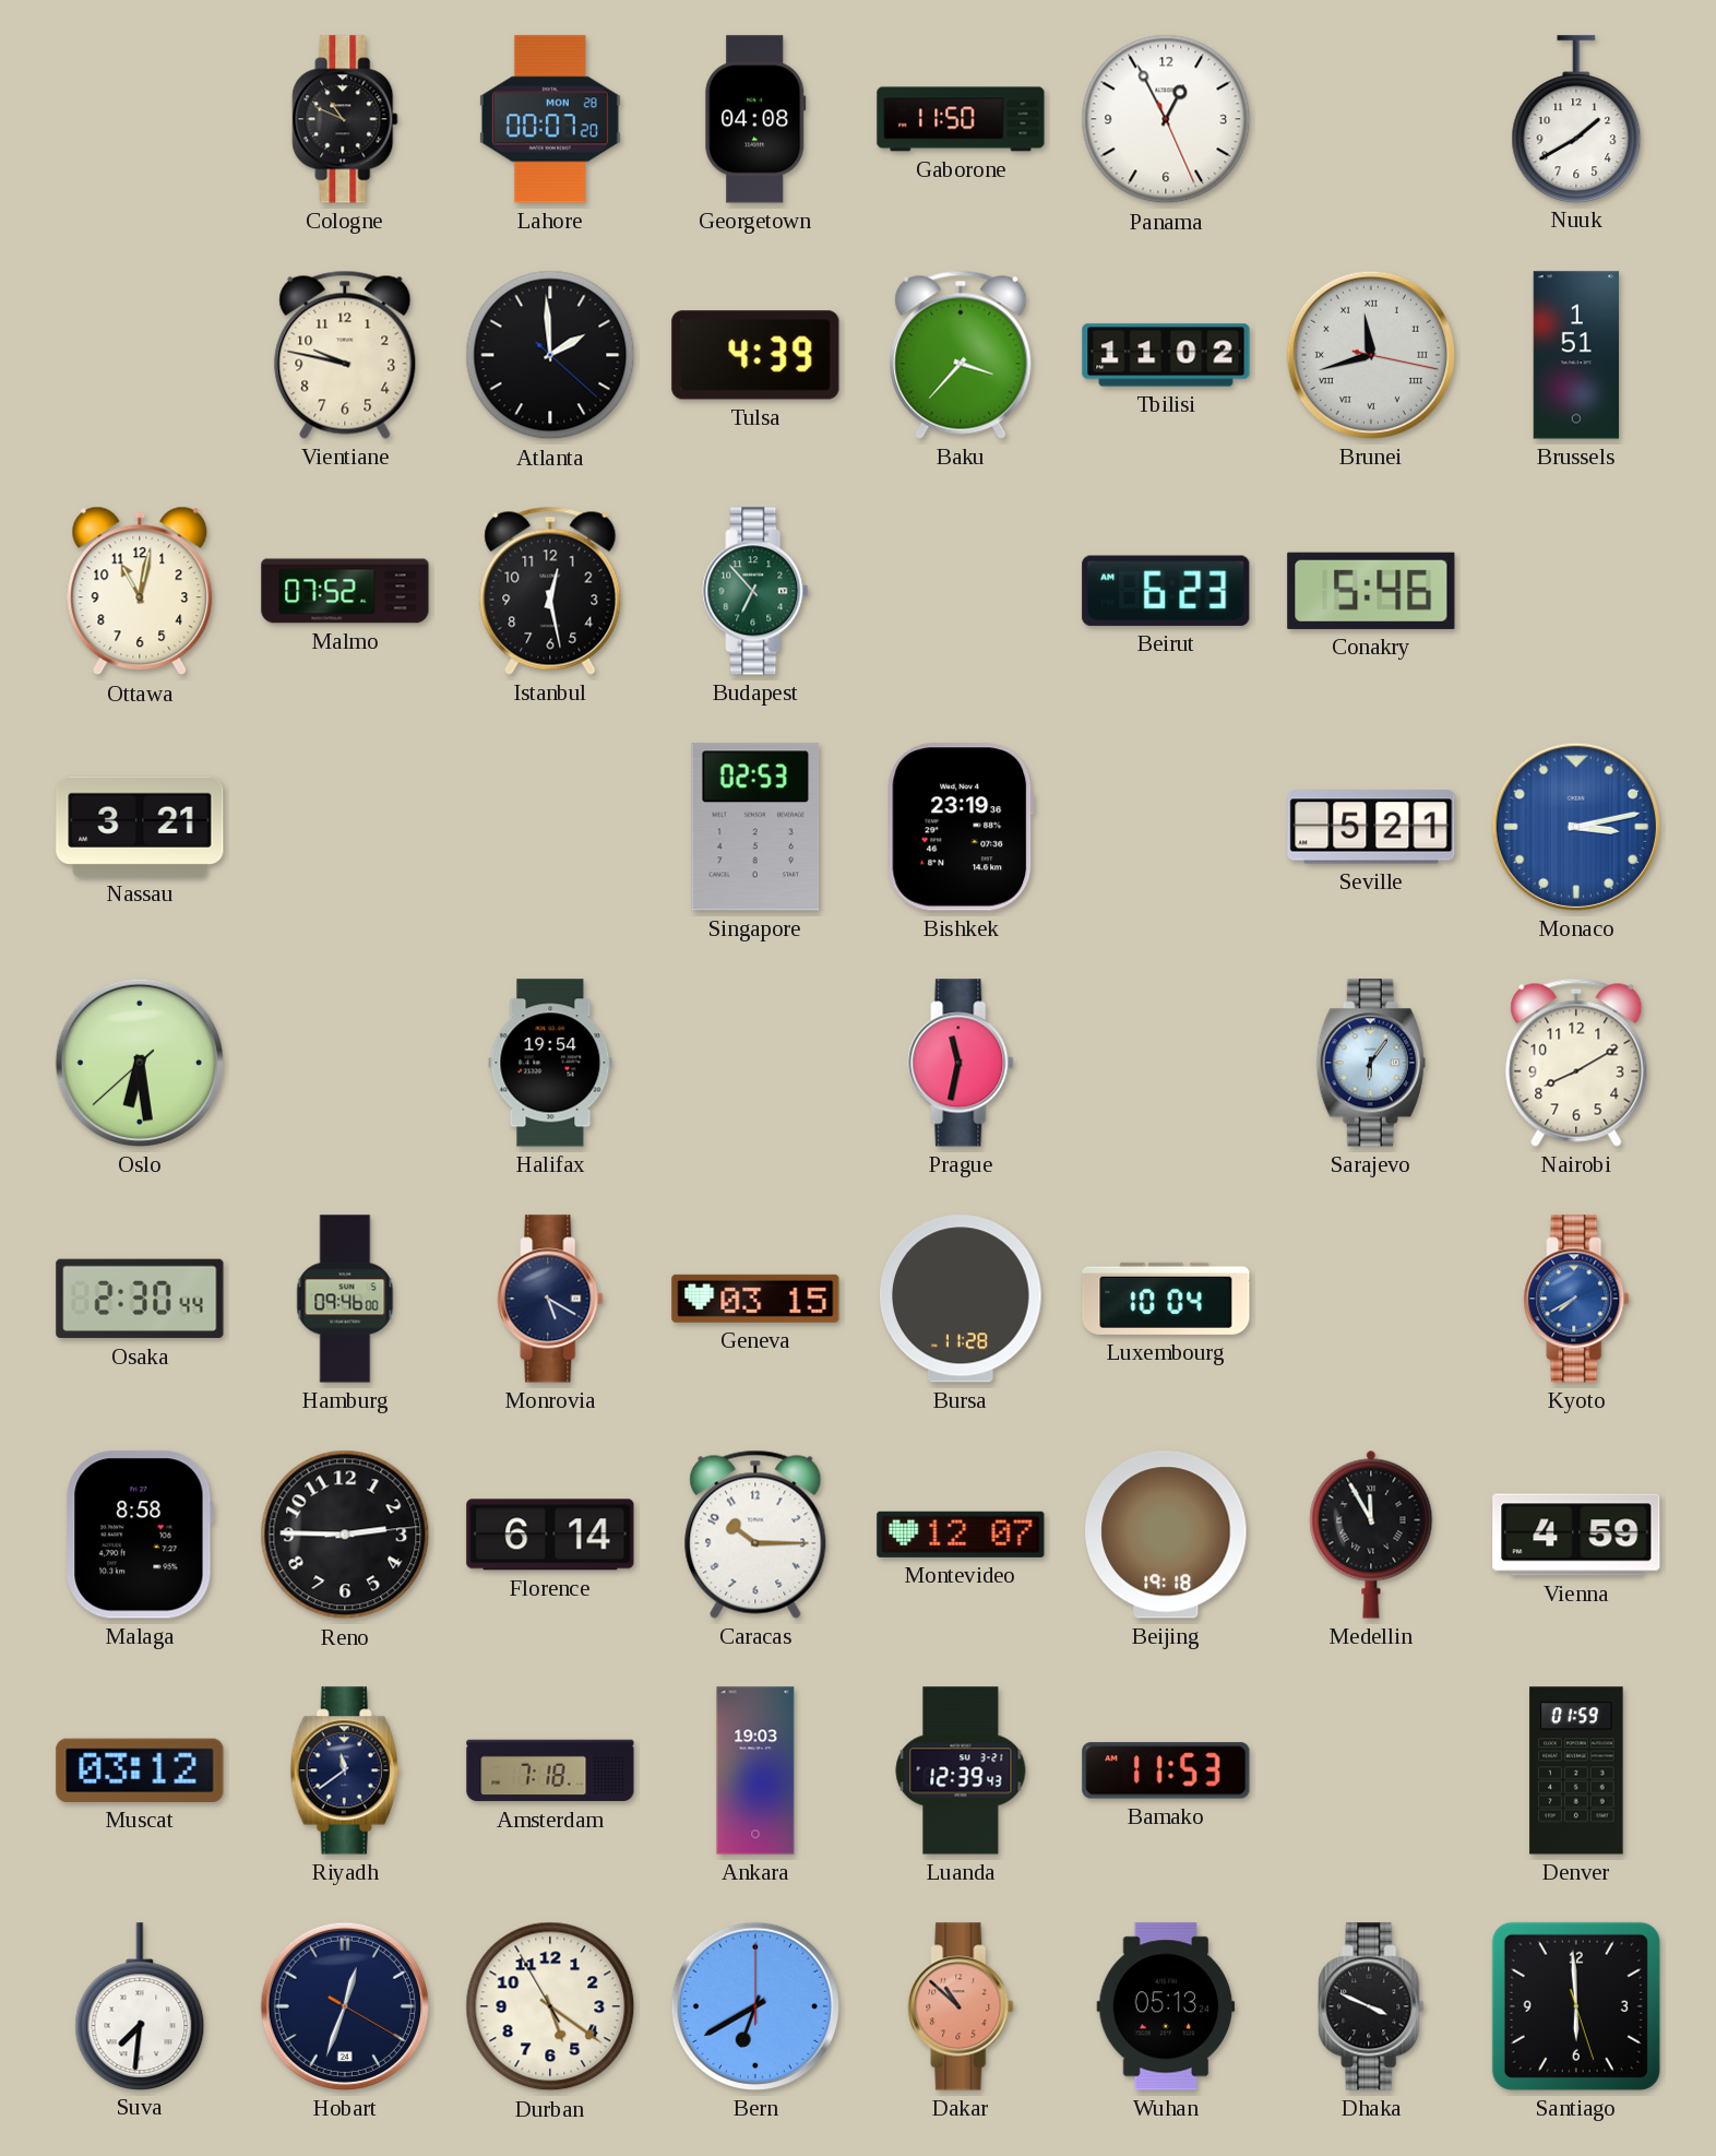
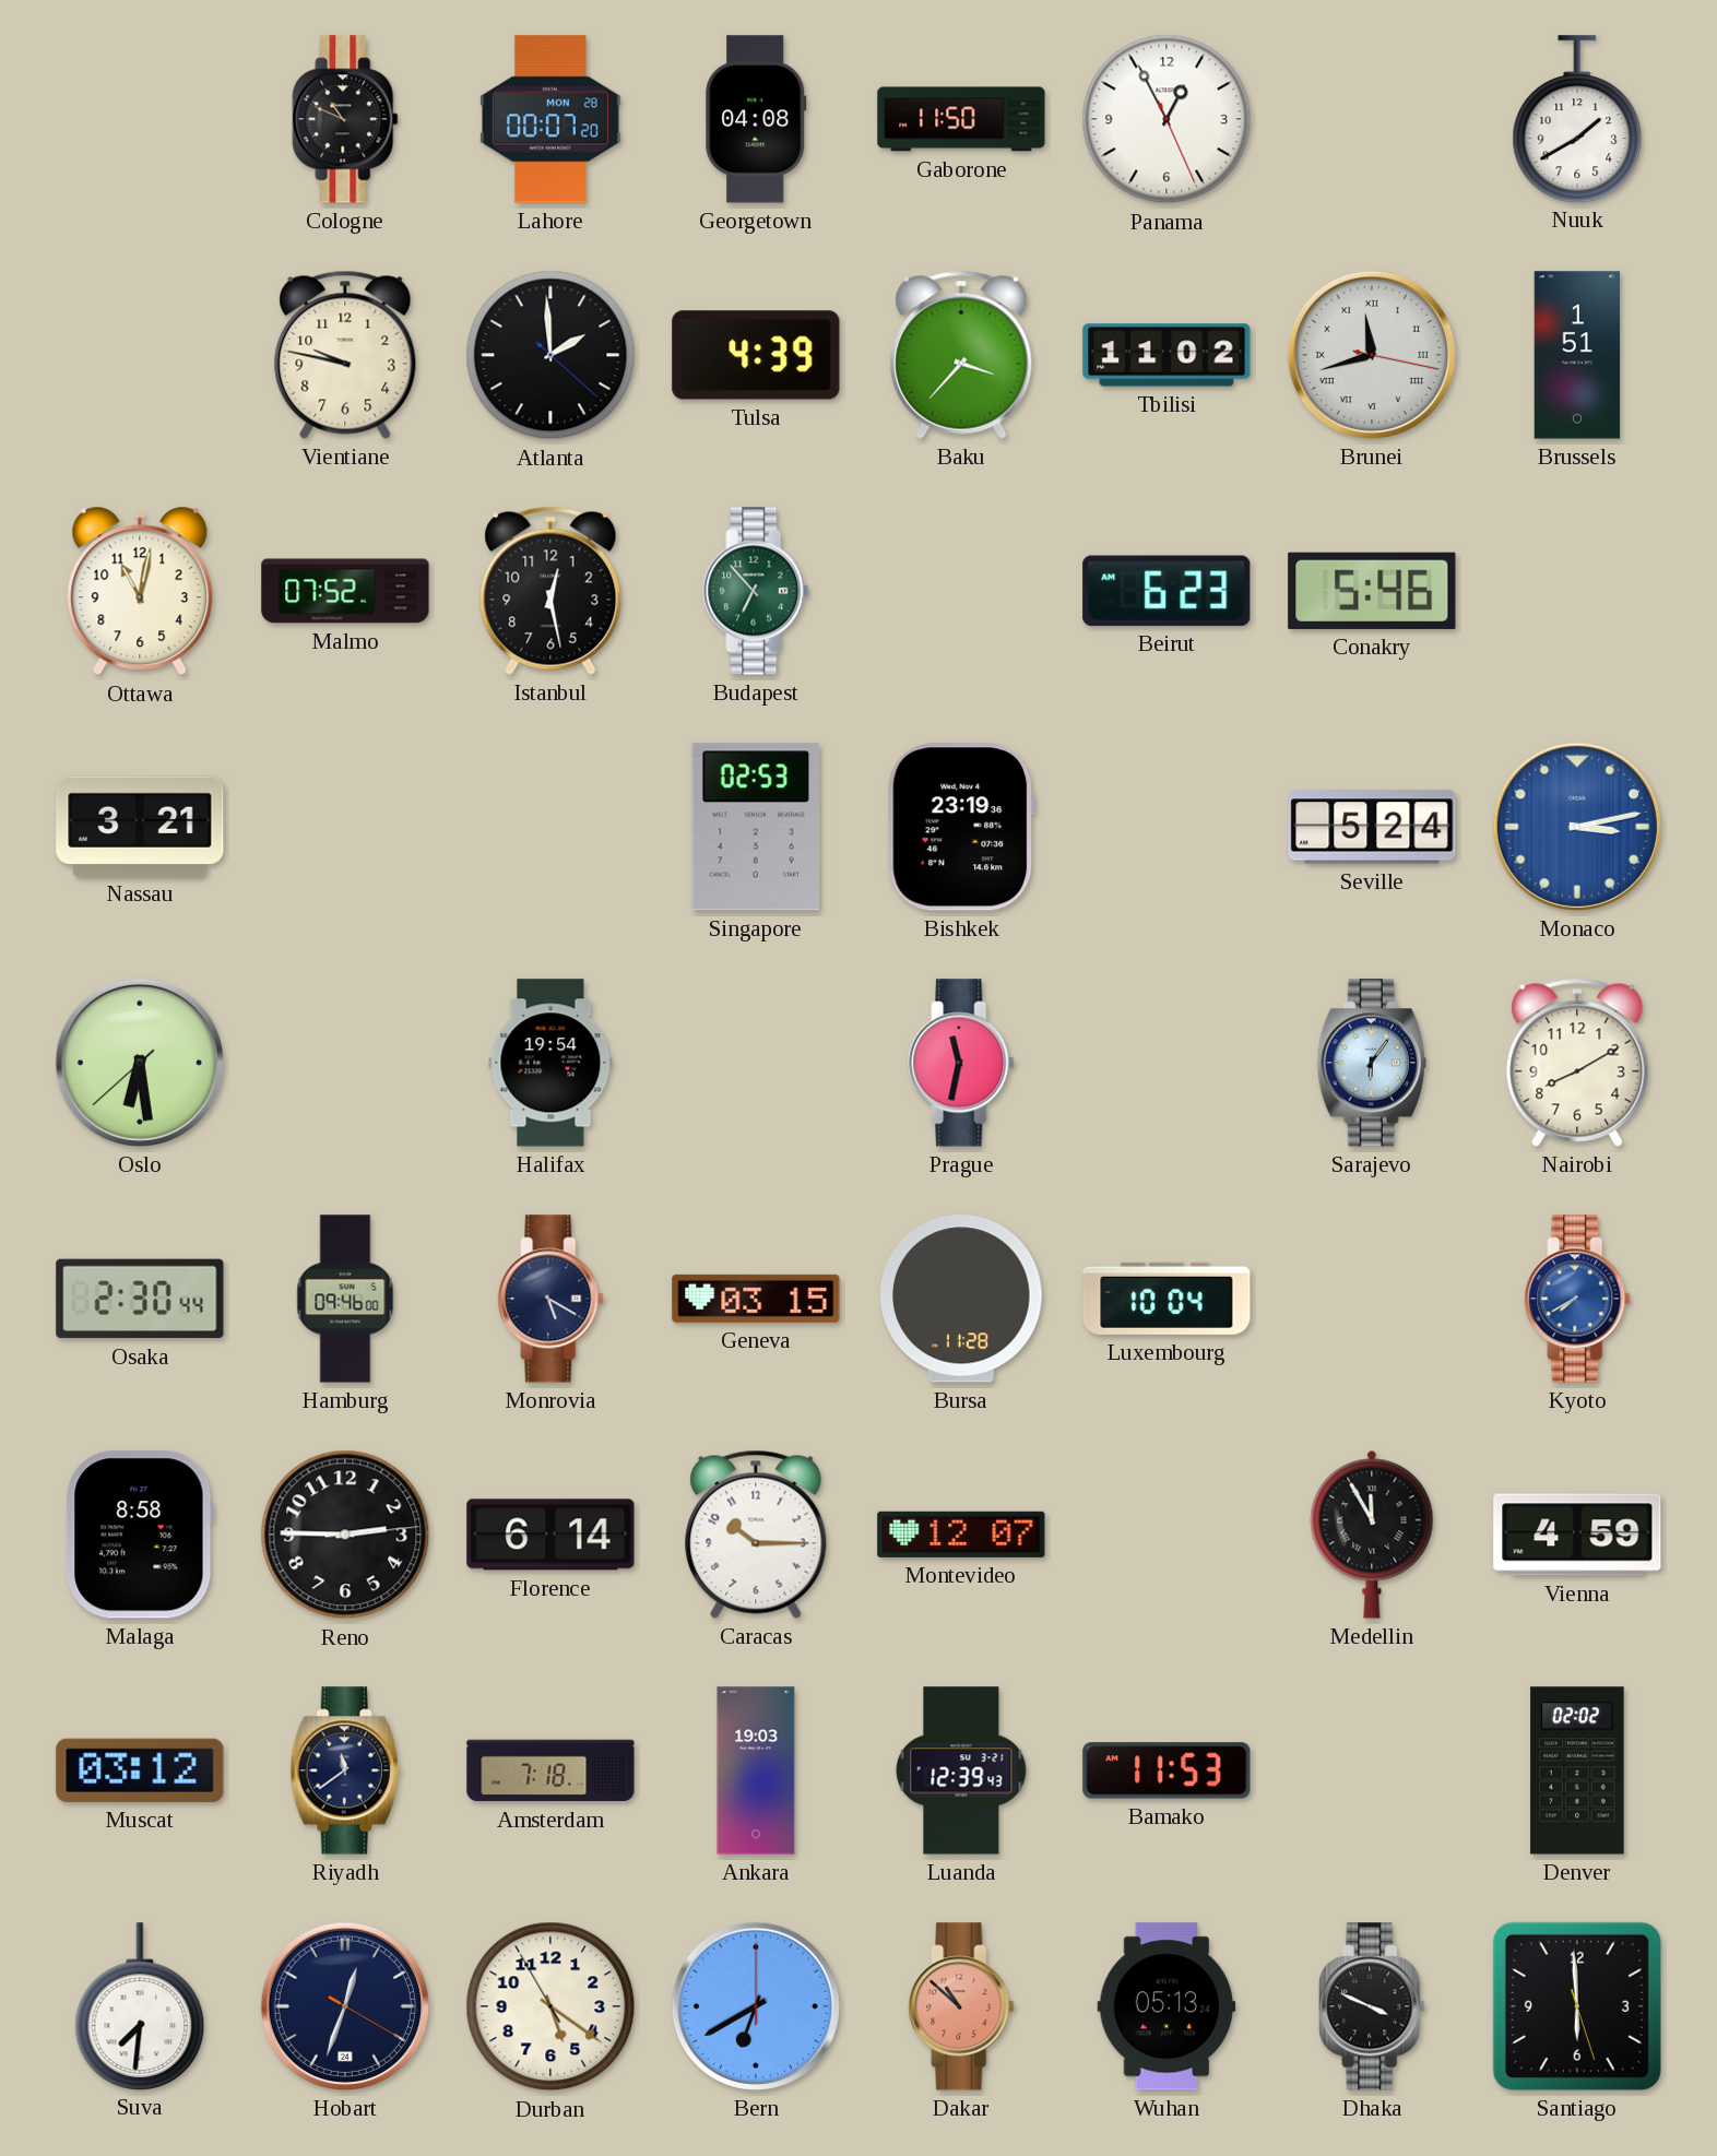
Seville: 5:21 -> 5:24
Beijing: 19:18 -> none
Denver: 01:59 -> 02:02
